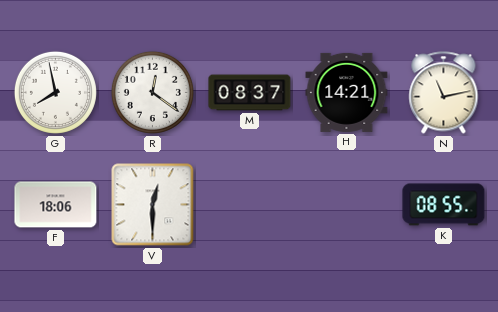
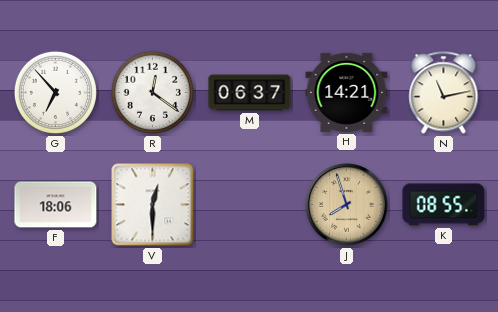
G: 7:58 -> 6:53
M: 08:37 -> 06:37
J: none -> 7:57
